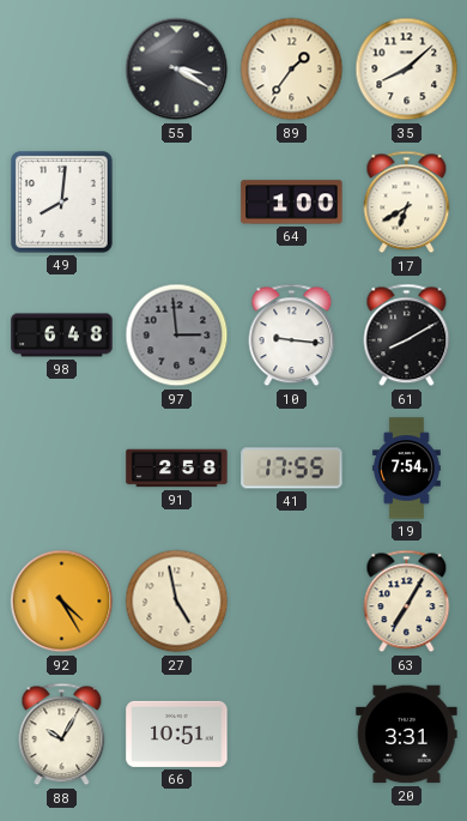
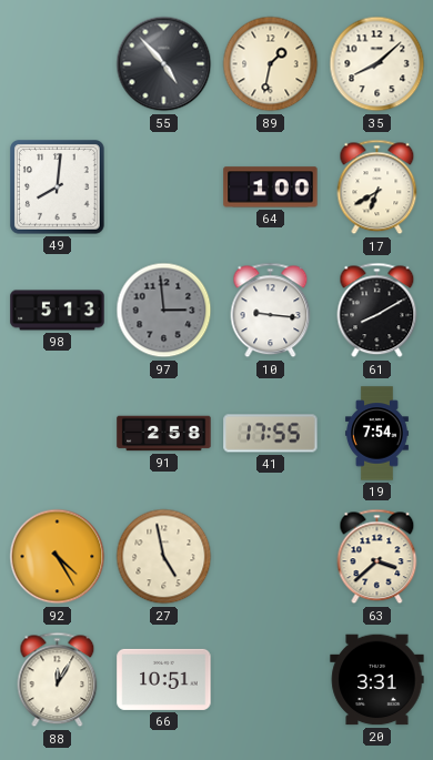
55: 3:20 -> 4:53
89: 1:36 -> 1:32
98: 6:48 -> 5:13
63: 7:05 -> 3:38
88: 10:05 -> 12:05
